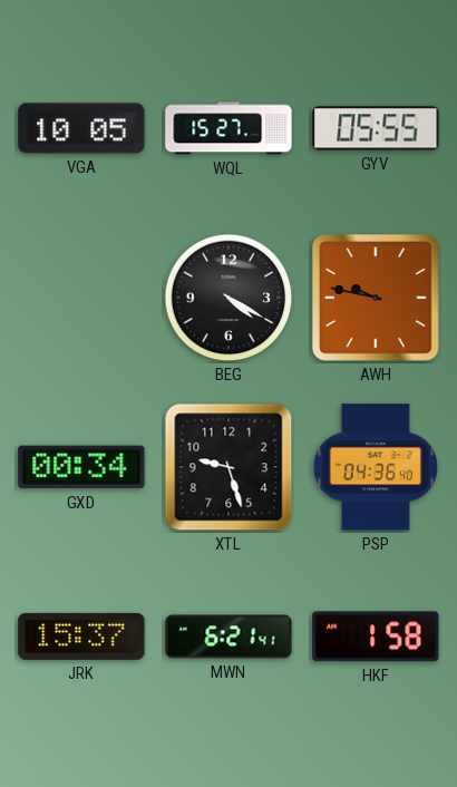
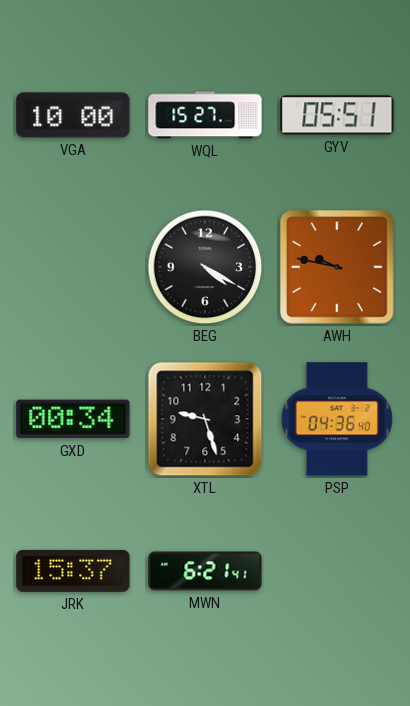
VGA: 10:05 -> 10:00
GYV: 05:55 -> 05:51
HKF: 1:58 -> none
